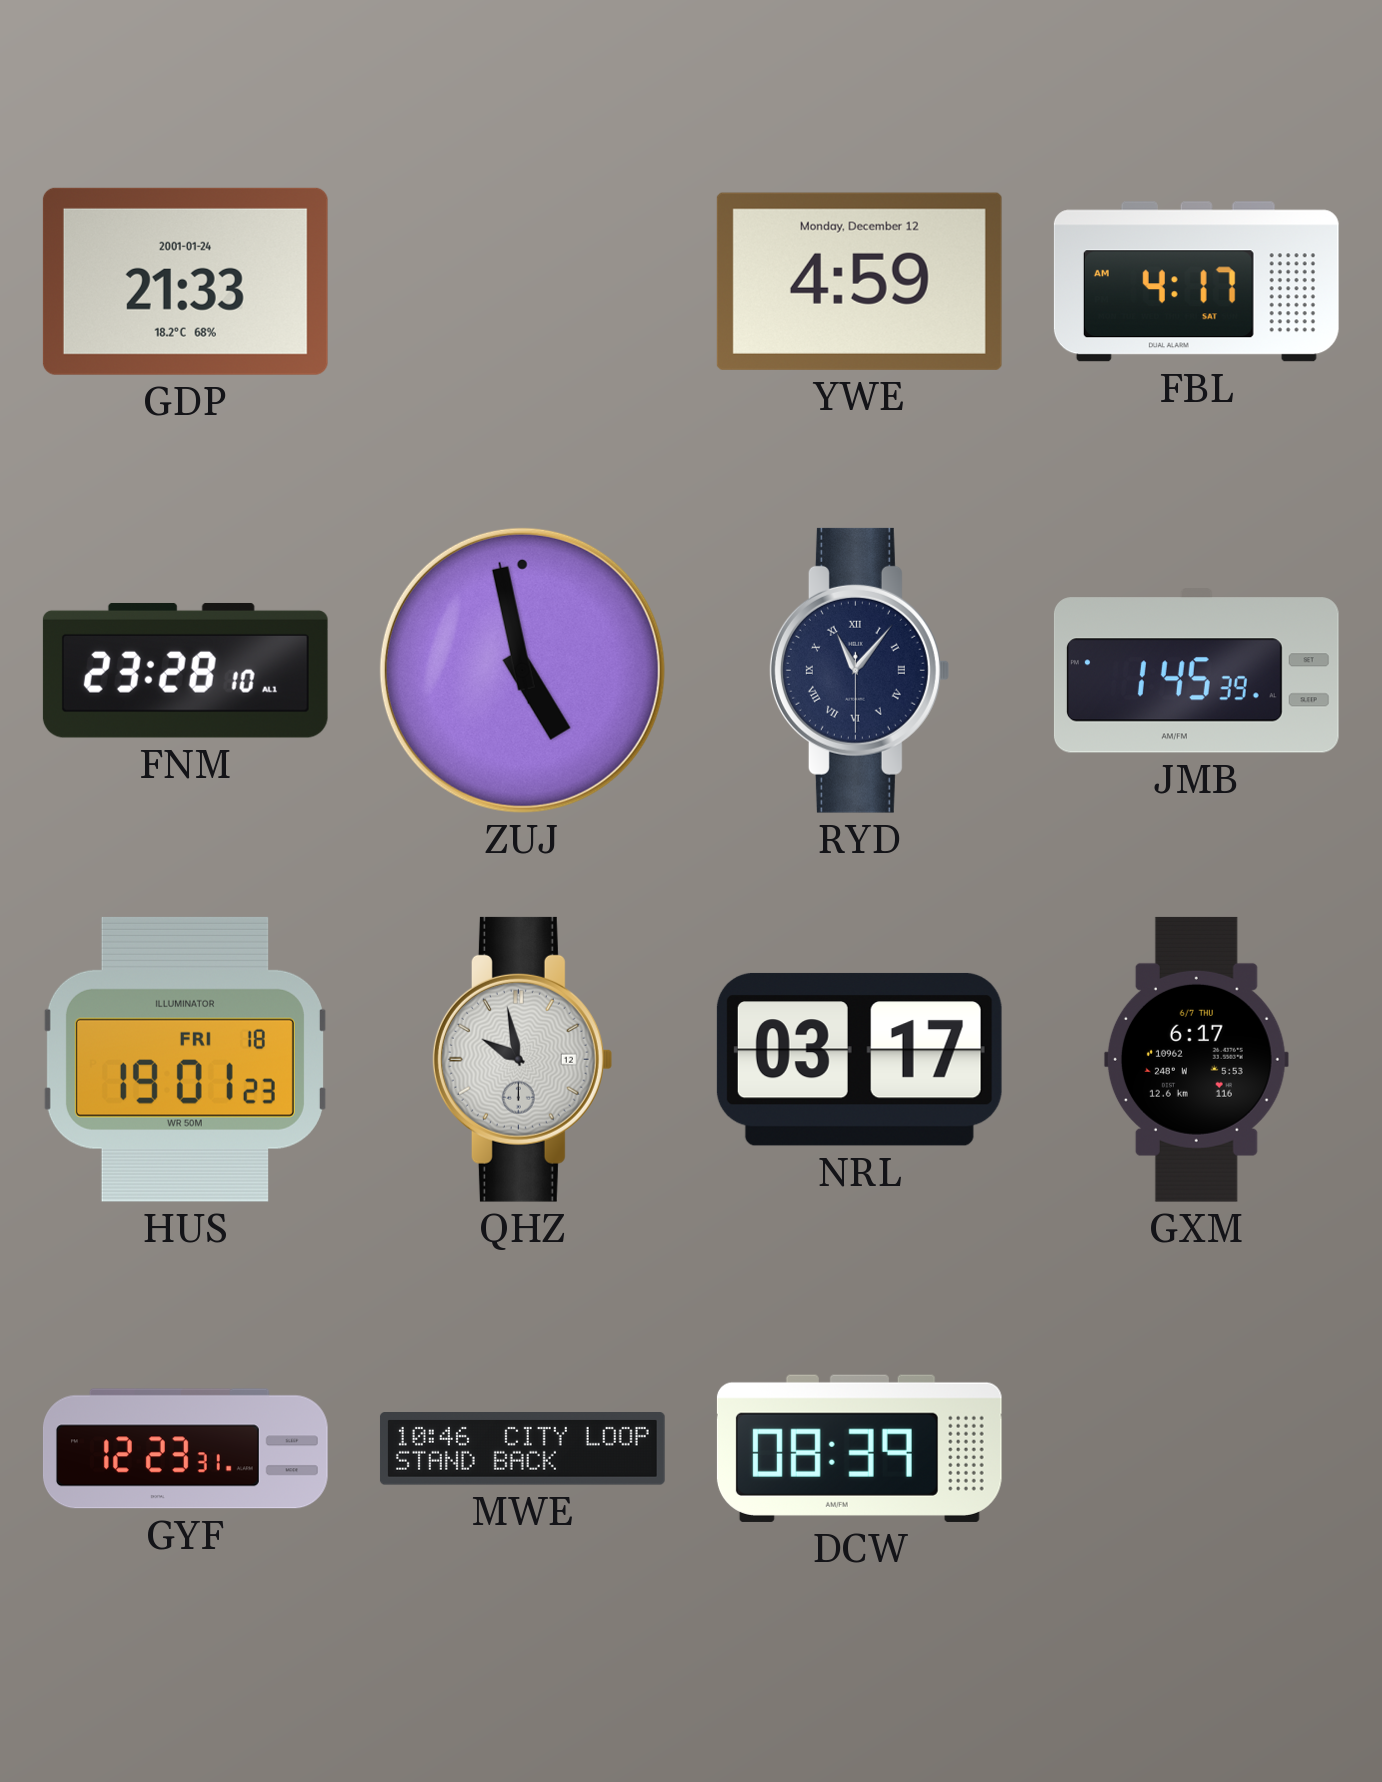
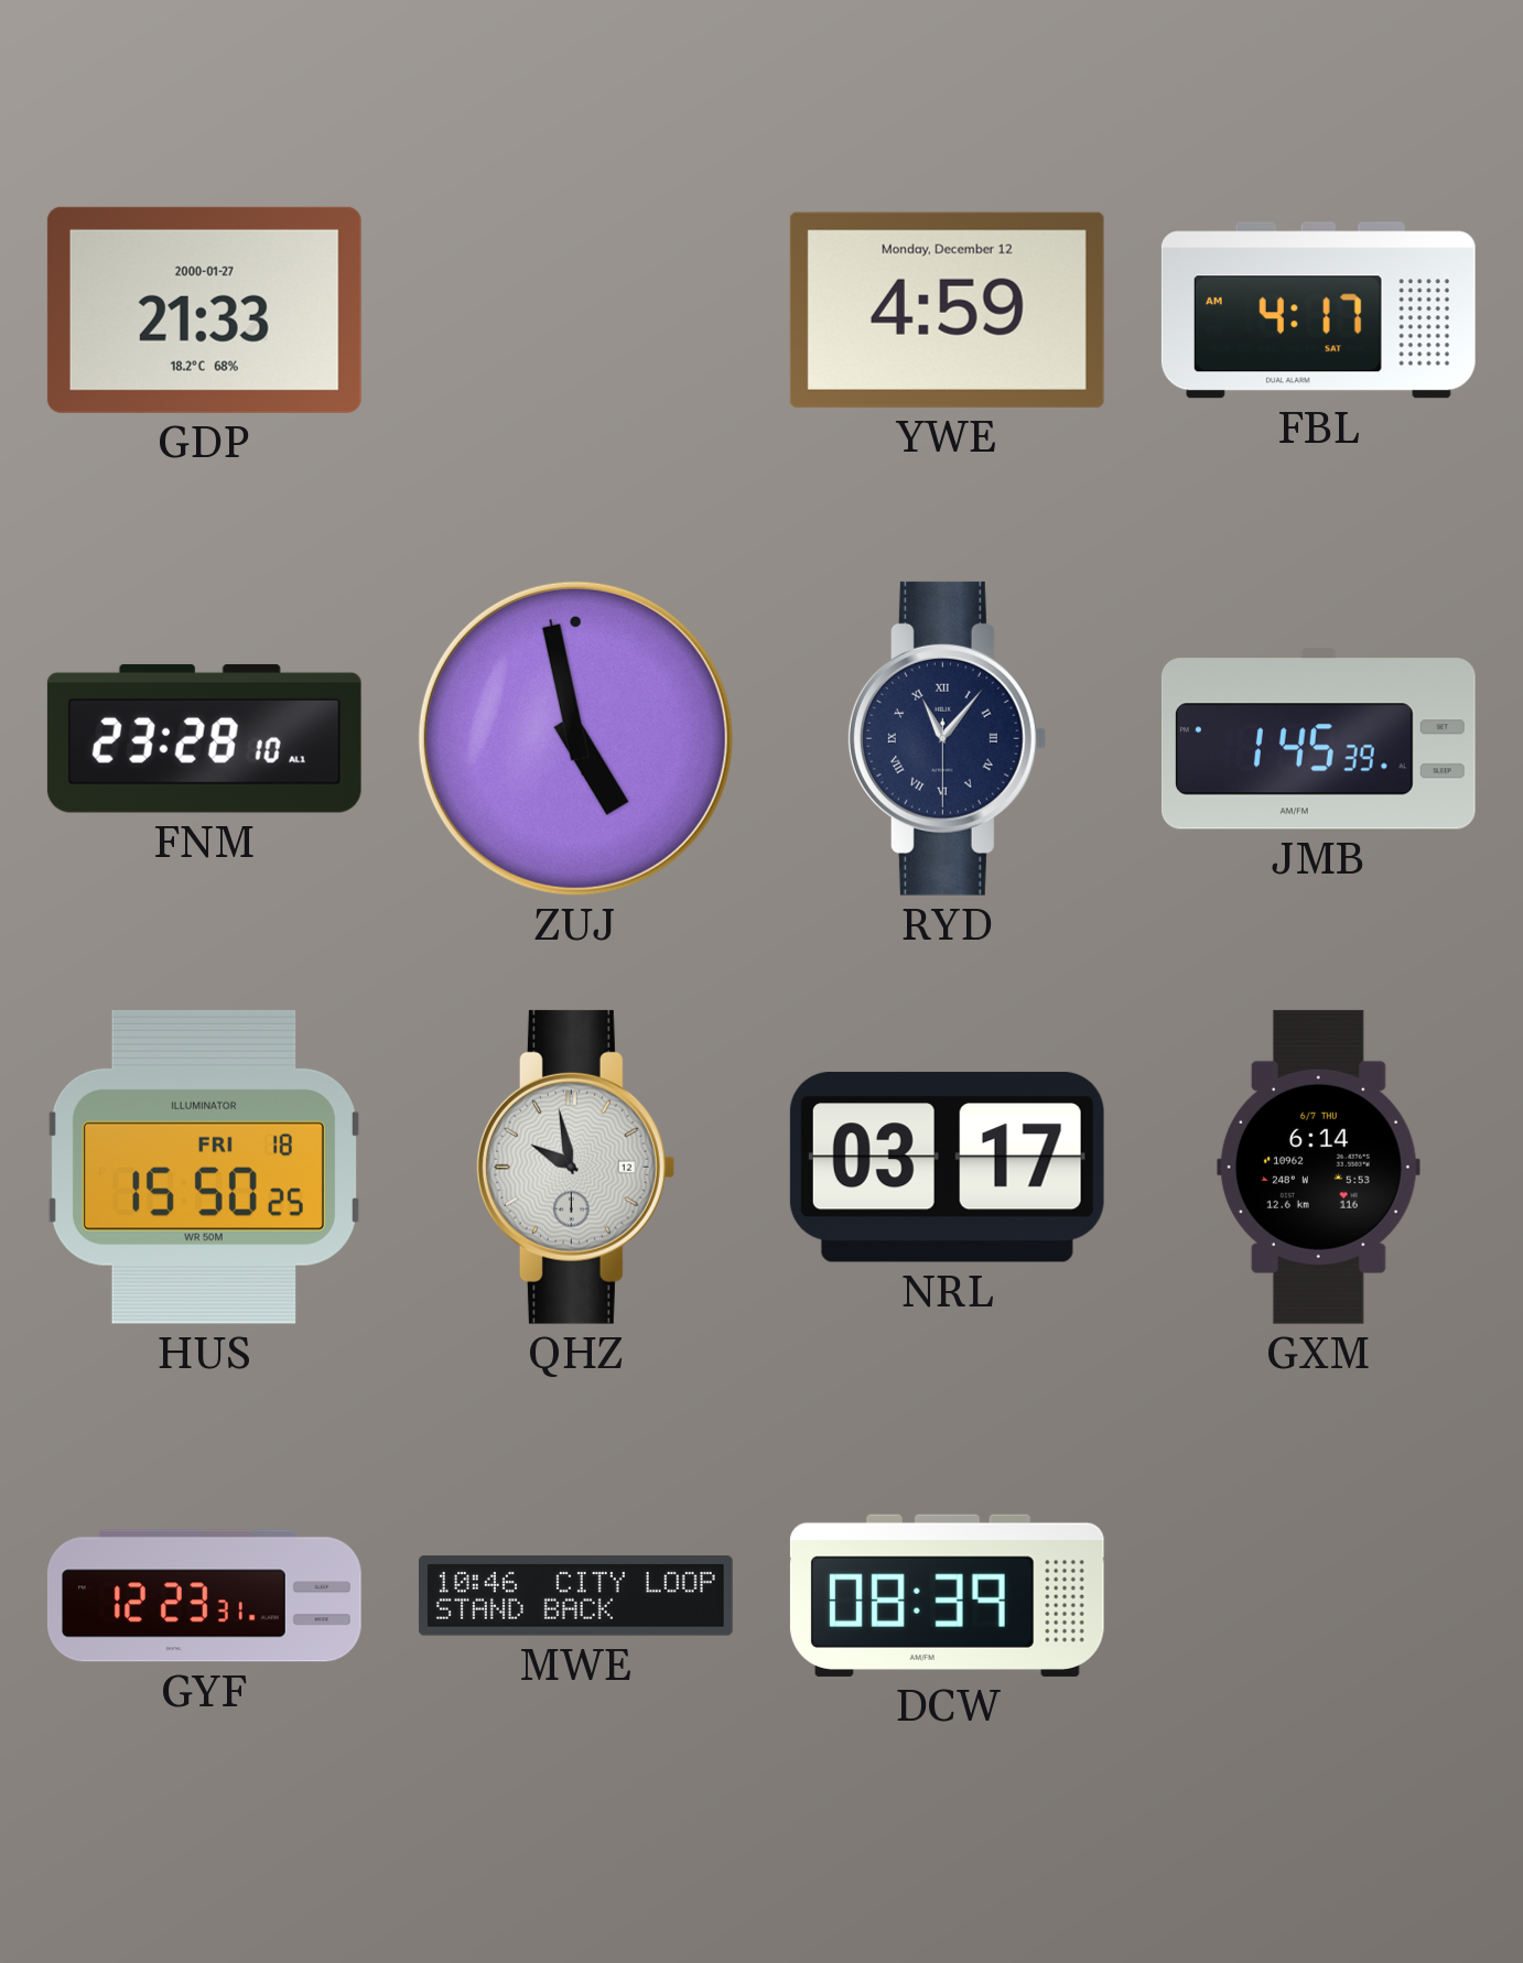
GDP date: 2001-01-24 -> 2000-01-27
HUS: 19:01 -> 15:50
GXM: 6:17 -> 6:14
